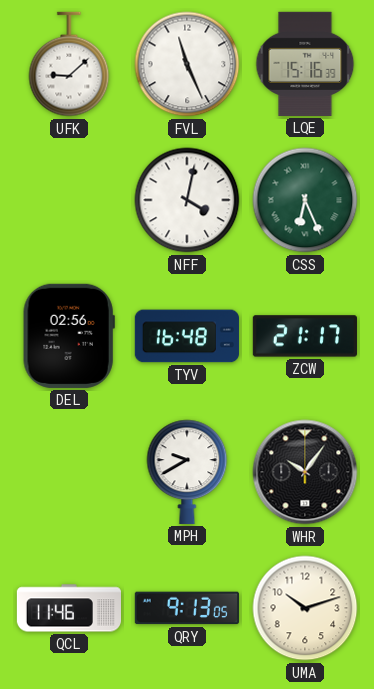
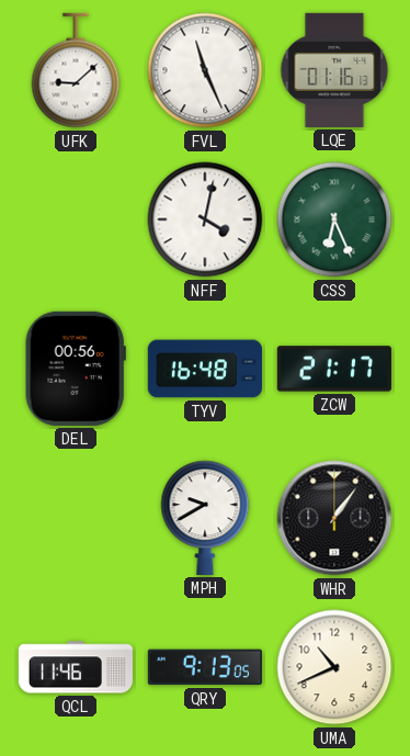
LQE: 15:16 -> 01:16
DEL: 02:56 -> 00:56
WHR: 10:06 -> 1:06
UMA: 10:12 -> 10:41
